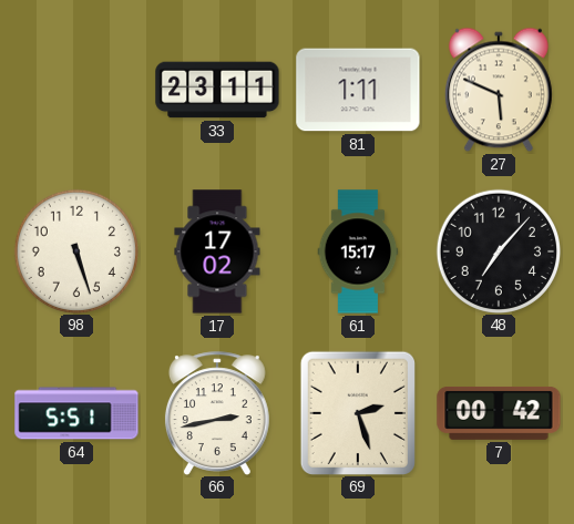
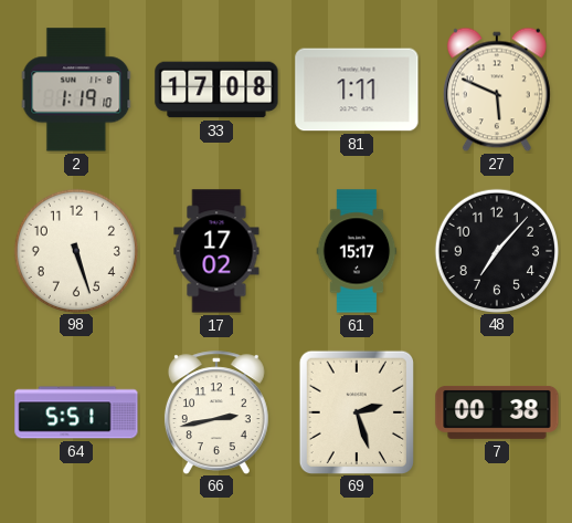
2: none -> 1:19
33: 23:11 -> 17:08
7: 00:42 -> 00:38
